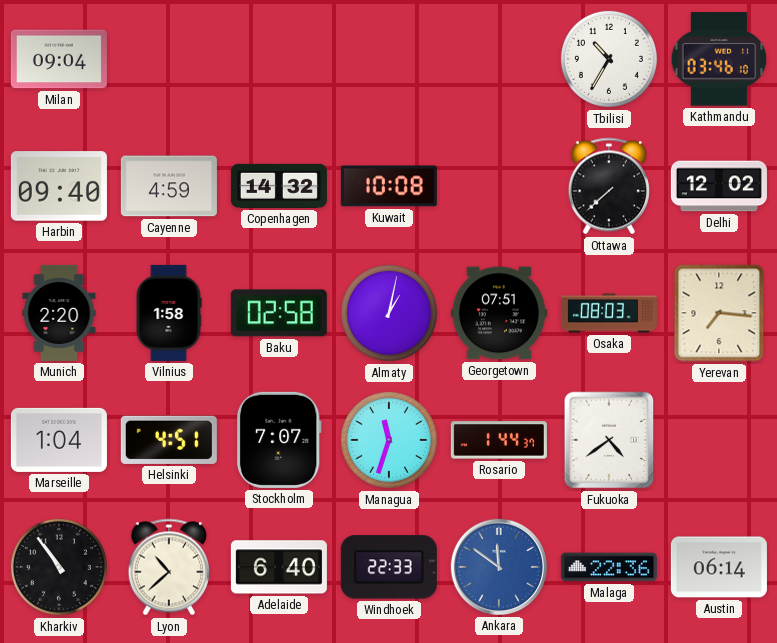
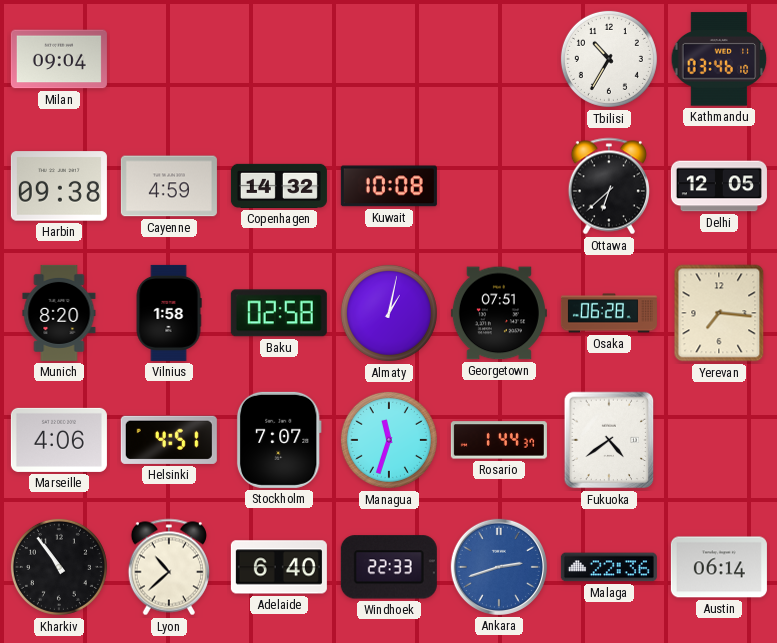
Harbin: 09:40 -> 09:38
Ottawa: 7:38 -> 6:38
Delhi: 12:02 -> 12:05
Munich: 2:20 -> 8:20
Osaka: 08:03 -> 06:28
Marseille: 1:04 -> 4:06
Ankara: 11:51 -> 2:42
